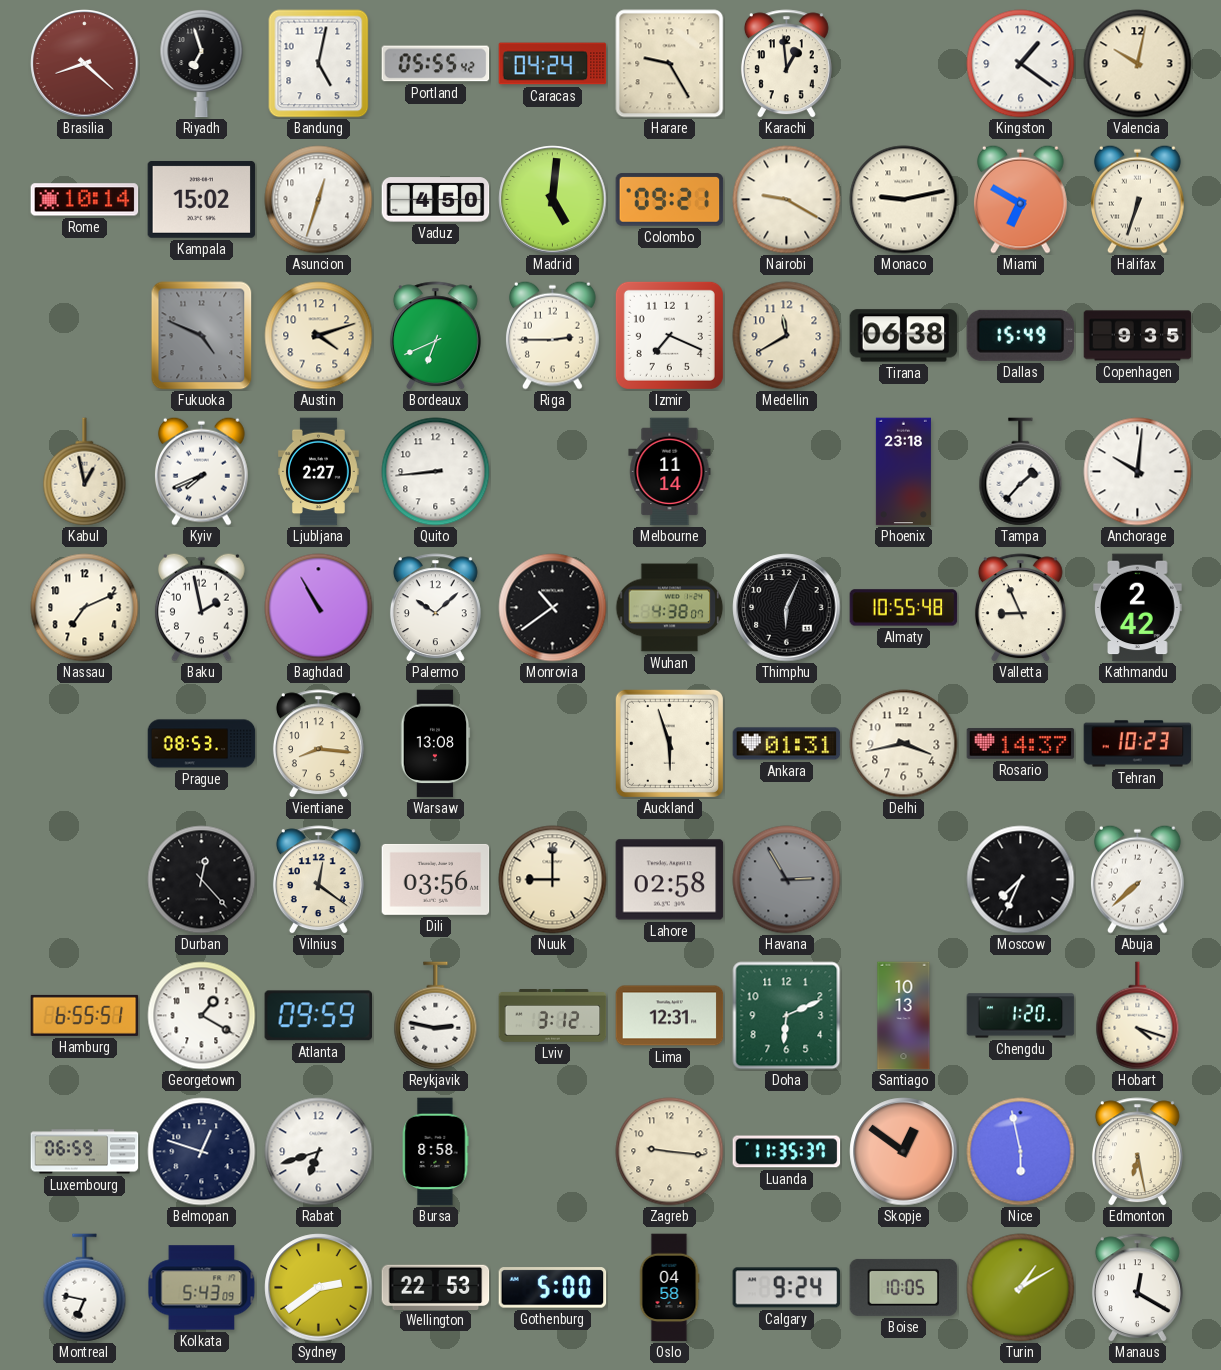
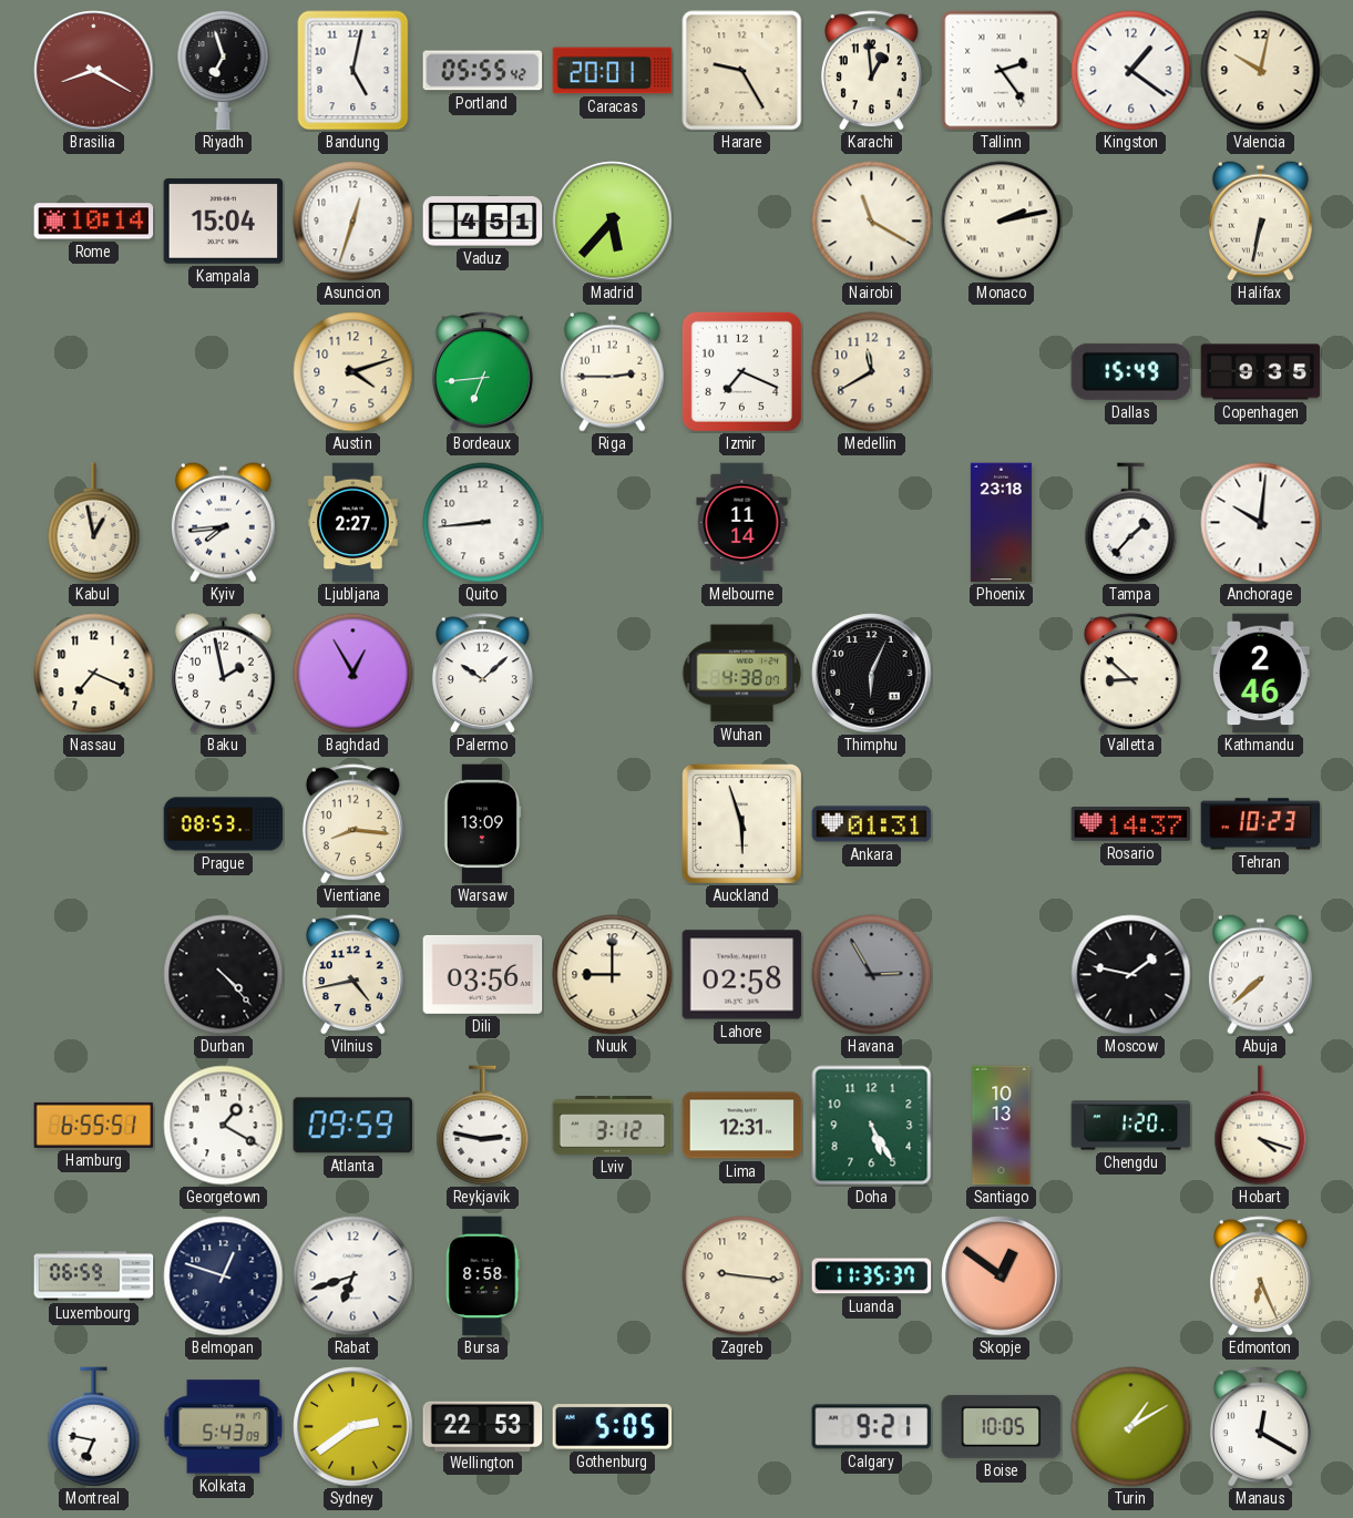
Brasilia: 8:22 -> 8:20
Caracas: 04:24 -> 20:01
Tallinn: none -> 2:24
Kampala: 15:02 -> 15:04
Vaduz: 4:50 -> 4:51
Madrid: 5:01 -> 5:37
Colombo: 09:21 -> none
Nairobi: 9:20 -> 11:20
Monaco: 9:13 -> 2:13
Miami: 6:50 -> none
Halifax: 6:33 -> 6:32
Fukuoka: 4:49 -> none
Bordeaux: 6:41 -> 6:44
Tirana: 06:38 -> none
Kyiv: 7:41 -> 7:44
Nassau: 7:11 -> 7:19
Baghdad: 10:55 -> 12:55
Monrovia: 10:39 -> none
Almaty: 10:55 -> none
Valletta: 8:56 -> 8:52
Kathmandu: 2:42 -> 2:46
Warsaw: 13:08 -> 13:09
Delhi: 3:43 -> none
Durban: 12:23 -> 4:23
Vilnius: 12:21 -> 4:43
Moscow: 7:34 -> 1:47
Doha: 6:11 -> 5:25
Nice: 5:58 -> none
Edmonton: 6:28 -> 6:26
Gothenburg: 5:00 -> 5:05
Oslo: 04:58 -> none
Calgary: 9:24 -> 9:21
